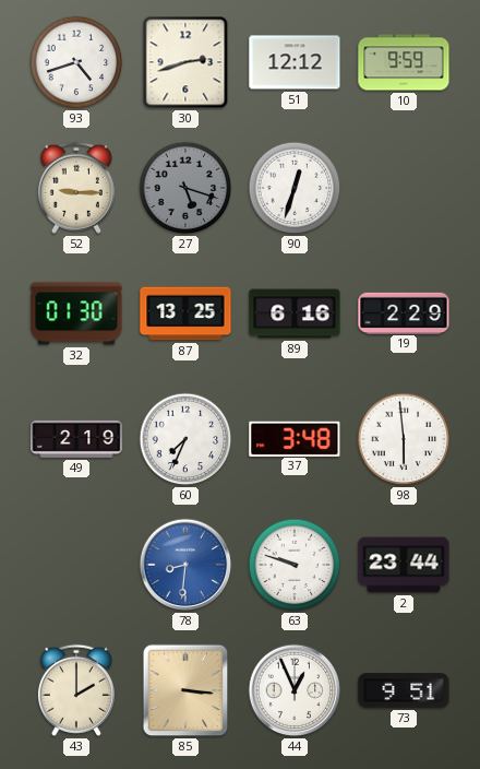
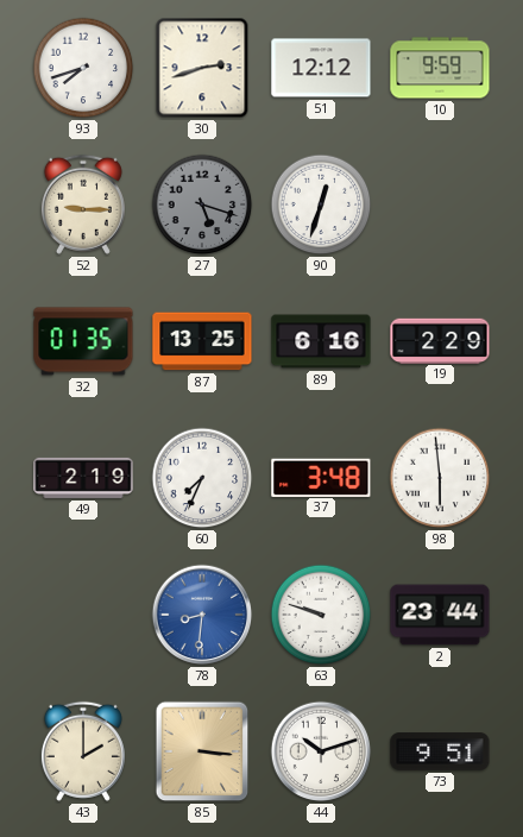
93: 4:42 -> 7:42
32: 01:30 -> 01:35
44: 12:56 -> 10:12
